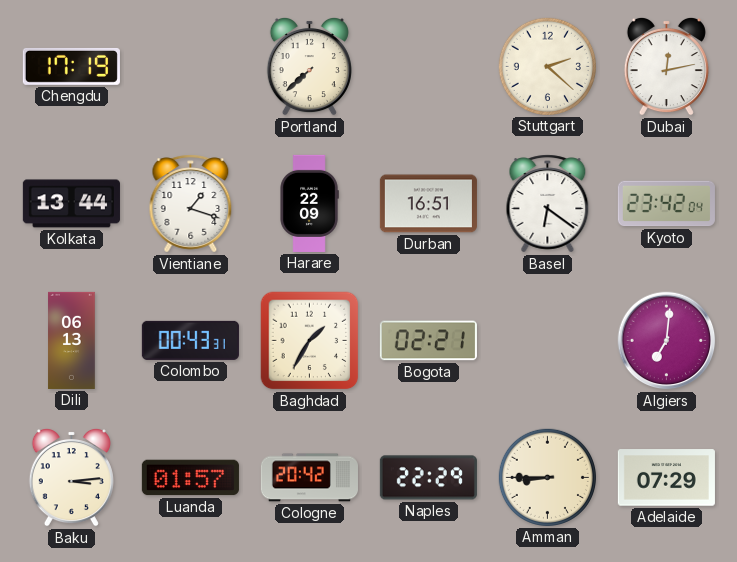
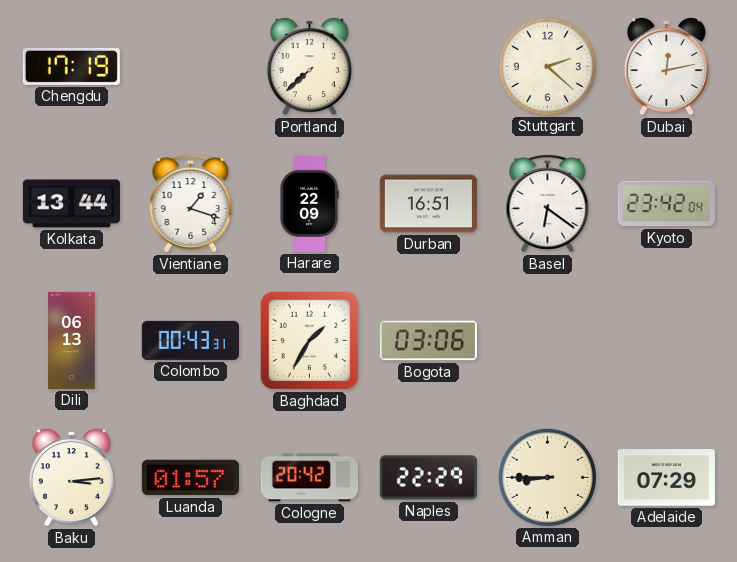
Bogota: 02:21 -> 03:06
Algiers: 7:01 -> none
